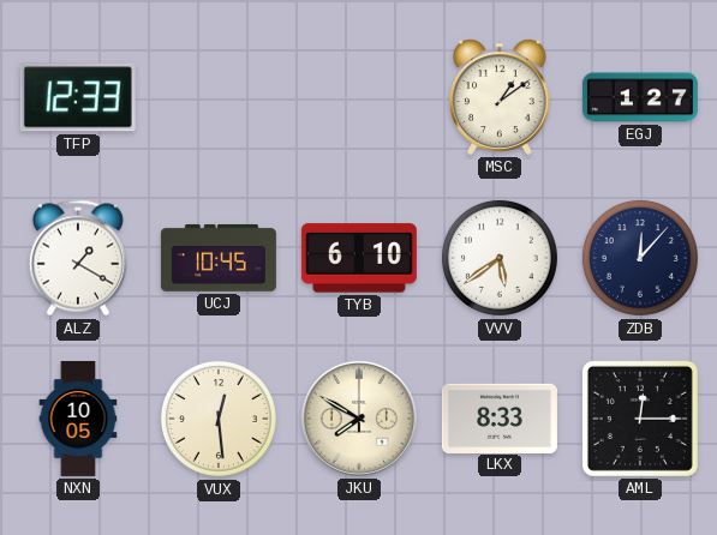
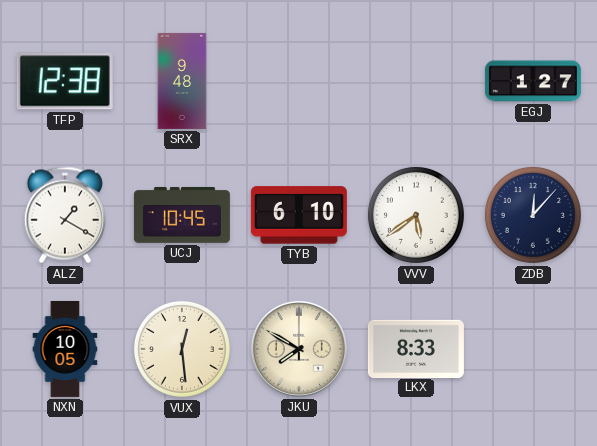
TFP: 12:33 -> 12:38
SRX: none -> 9:48
MSC: 1:09 -> none
AML: 12:15 -> none
